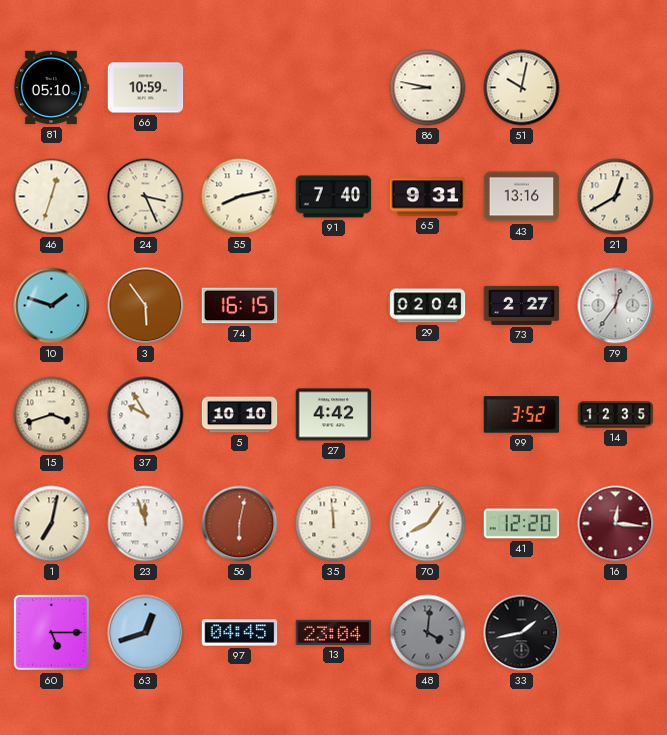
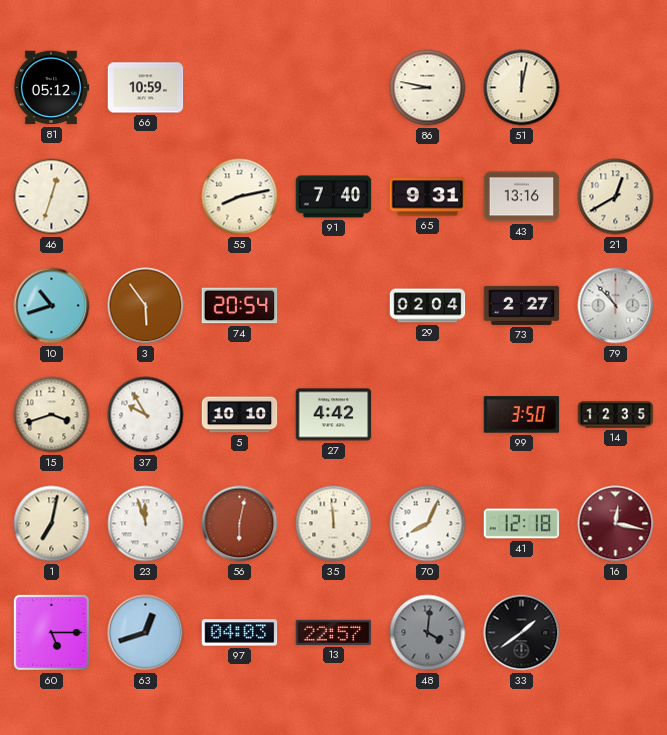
81: 05:10 -> 05:12
51: 10:02 -> 12:02
24: 3:26 -> none
10: 1:48 -> 10:42
74: 16:15 -> 20:54
79: 12:36 -> 10:53
99: 3:52 -> 3:50
70: 8:06 -> 8:04
41: 12:20 -> 12:18
16: 12:16 -> 12:17
97: 04:45 -> 04:03
13: 23:04 -> 22:57
33: 1:43 -> 1:39
